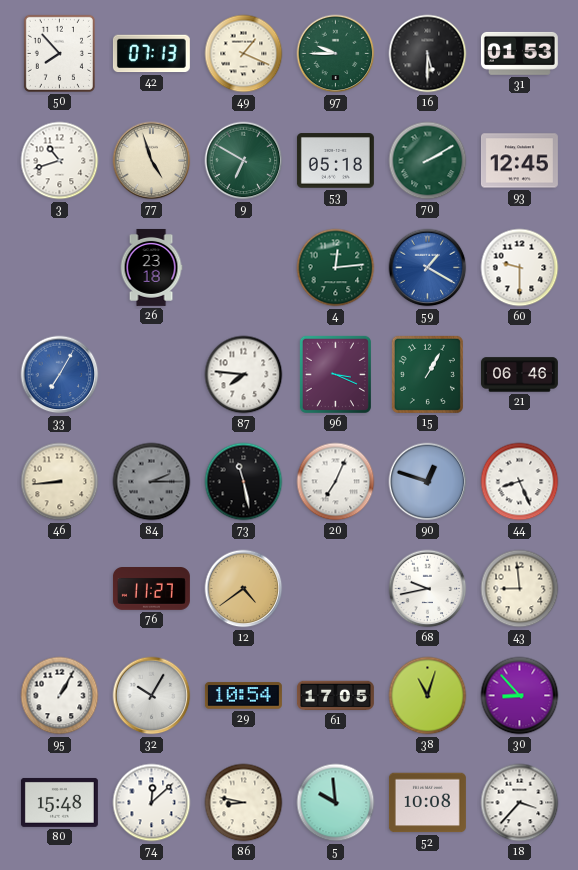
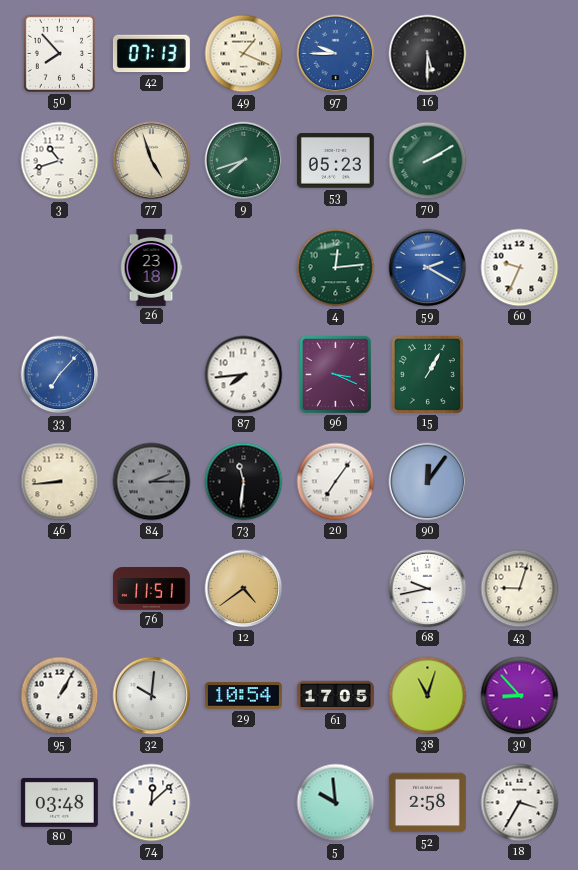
97 dial: green -> blue
31: 01:53 -> none
9: 6:50 -> 7:42
53: 05:18 -> 05:23
93: 12:45 -> none
59: 1:20 -> 2:20
60: 9:30 -> 9:34
33: 7:05 -> 7:07
87: 7:46 -> 7:44
21: 06:46 -> none
73: 11:28 -> 11:31
20: 7:04 -> 7:06
90: 12:48 -> 12:06
44: 8:26 -> none
76: 11:27 -> 11:51
43: 8:59 -> 9:03
32: 10:05 -> 10:01
80: 15:48 -> 03:48
86: 8:47 -> none
52: 10:08 -> 2:58
18: 3:37 -> 3:35
